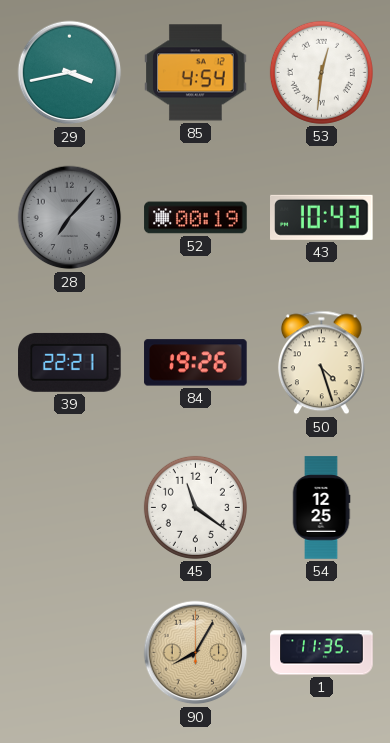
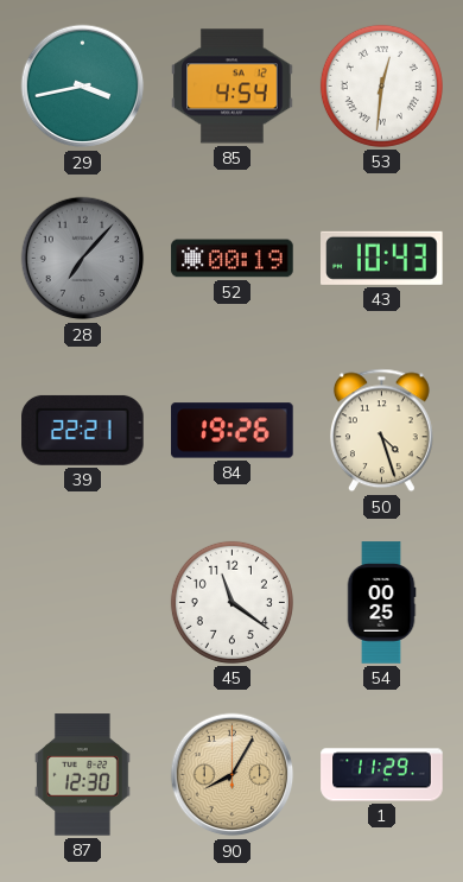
54: 12:25 -> 00:25
87: none -> 12:30
1: 11:35 -> 11:29
